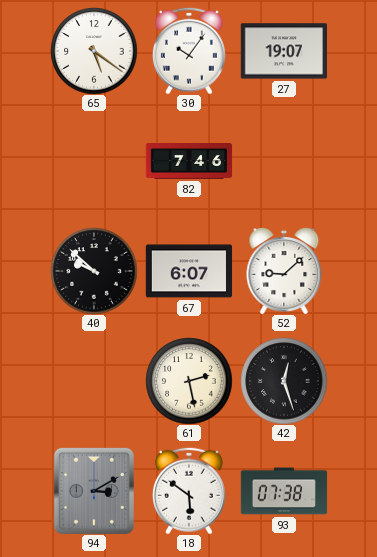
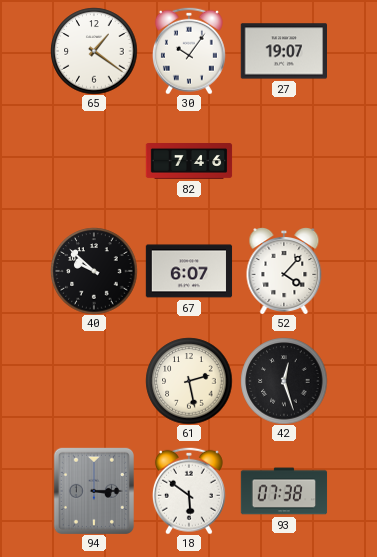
65: 5:21 -> 1:21
52: 9:08 -> 4:07
94: 3:10 -> 3:15
